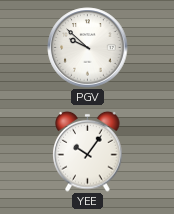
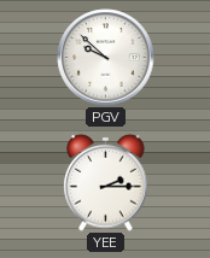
YEE: 10:06 -> 2:15
